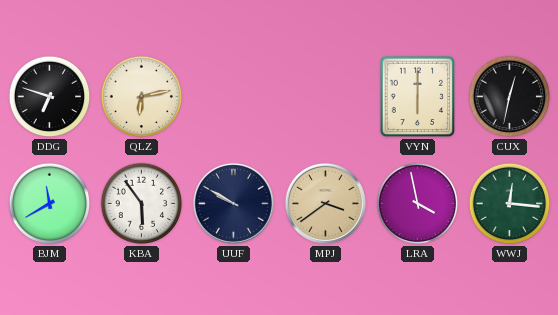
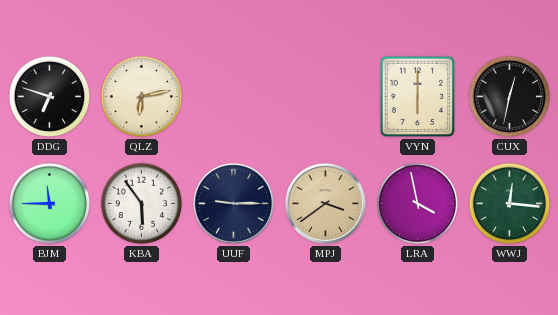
BJM: 11:40 -> 11:45
UUF: 9:50 -> 9:15
